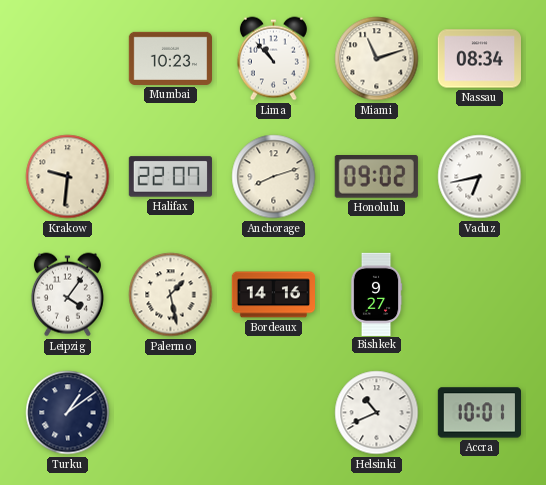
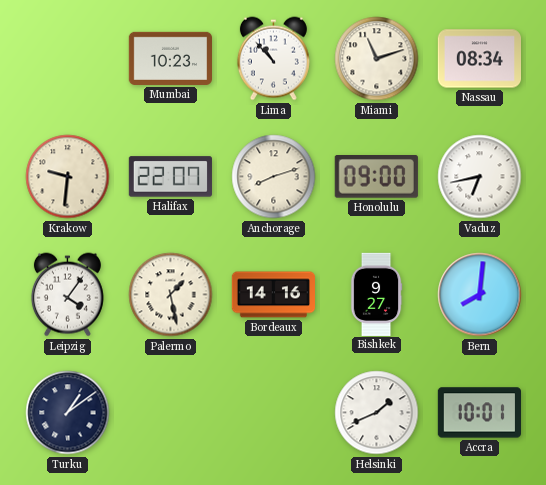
Honolulu: 09:02 -> 09:00
Bern: none -> 8:01
Helsinki: 10:41 -> 1:41
